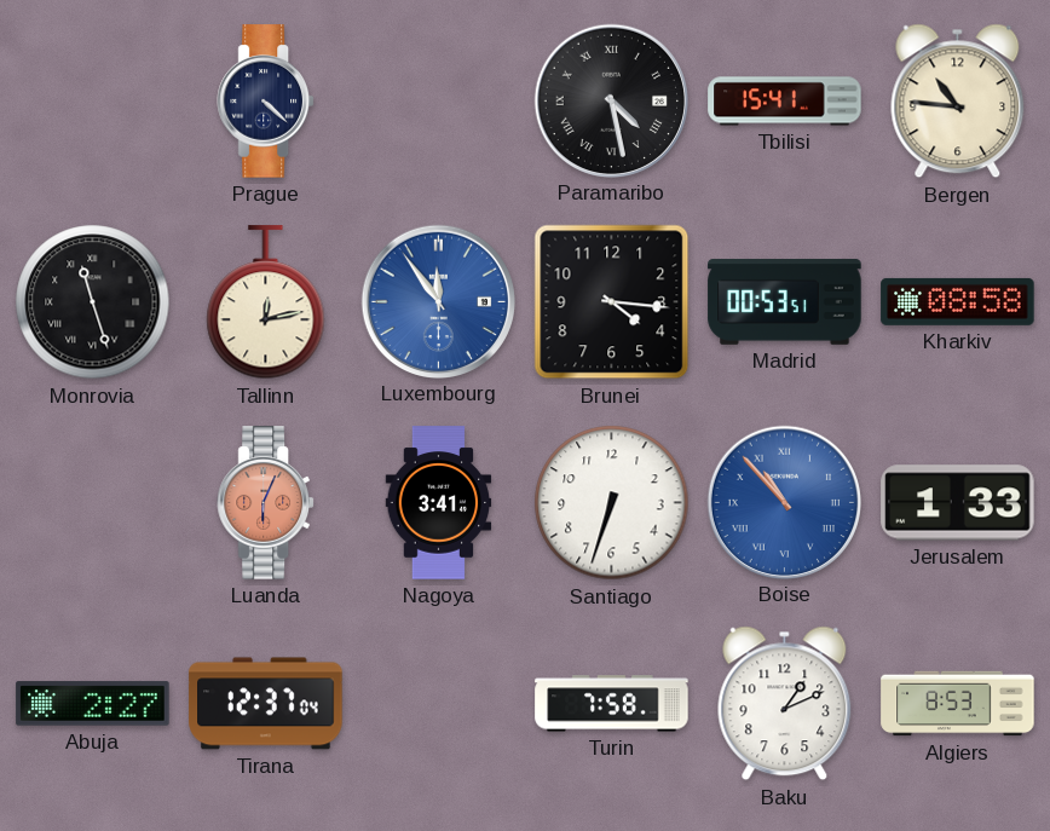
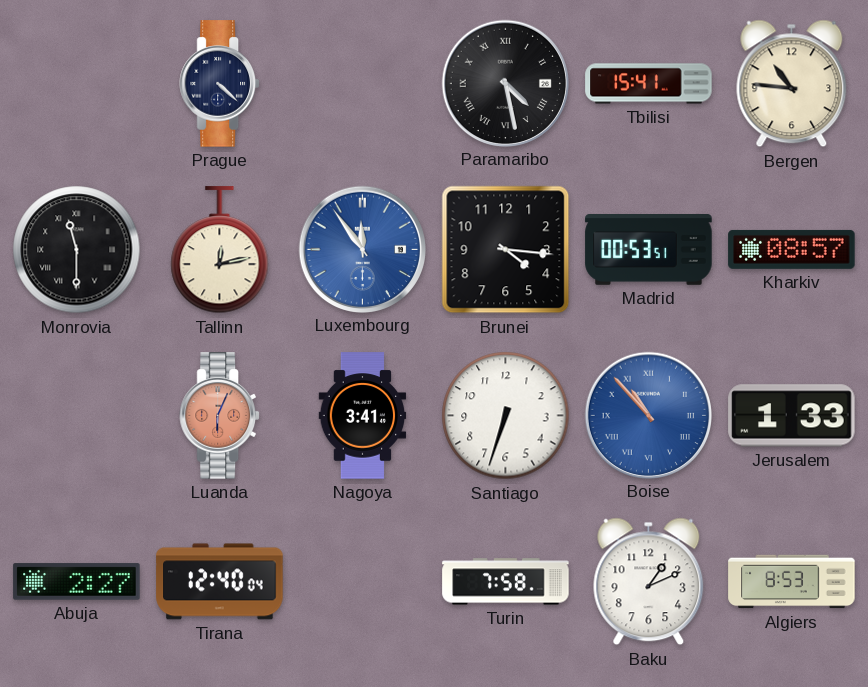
Monrovia: 11:27 -> 11:30
Kharkiv: 08:58 -> 08:57
Tirana: 12:37 -> 12:40
